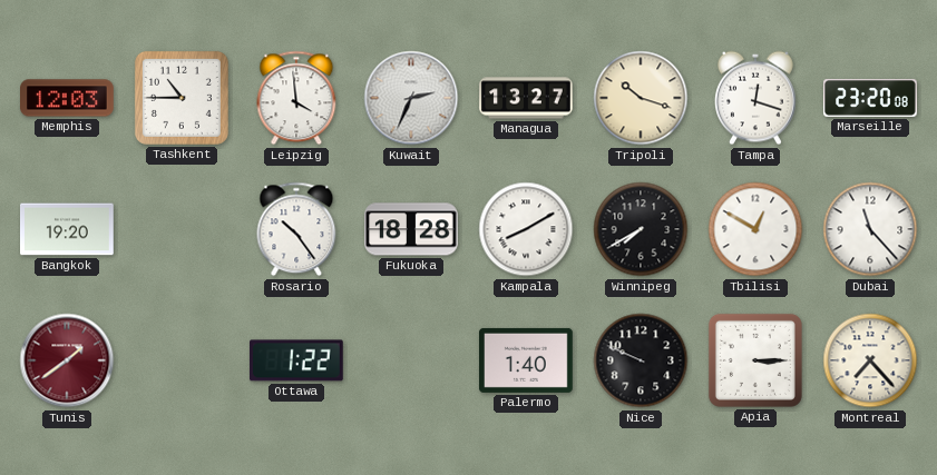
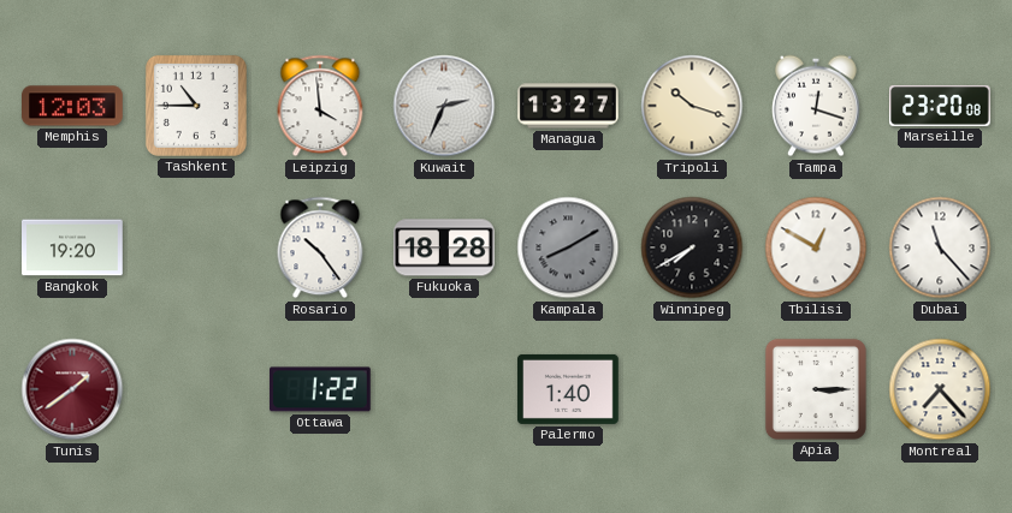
Kampala dial: white -> grey
Nice: 9:49 -> none
